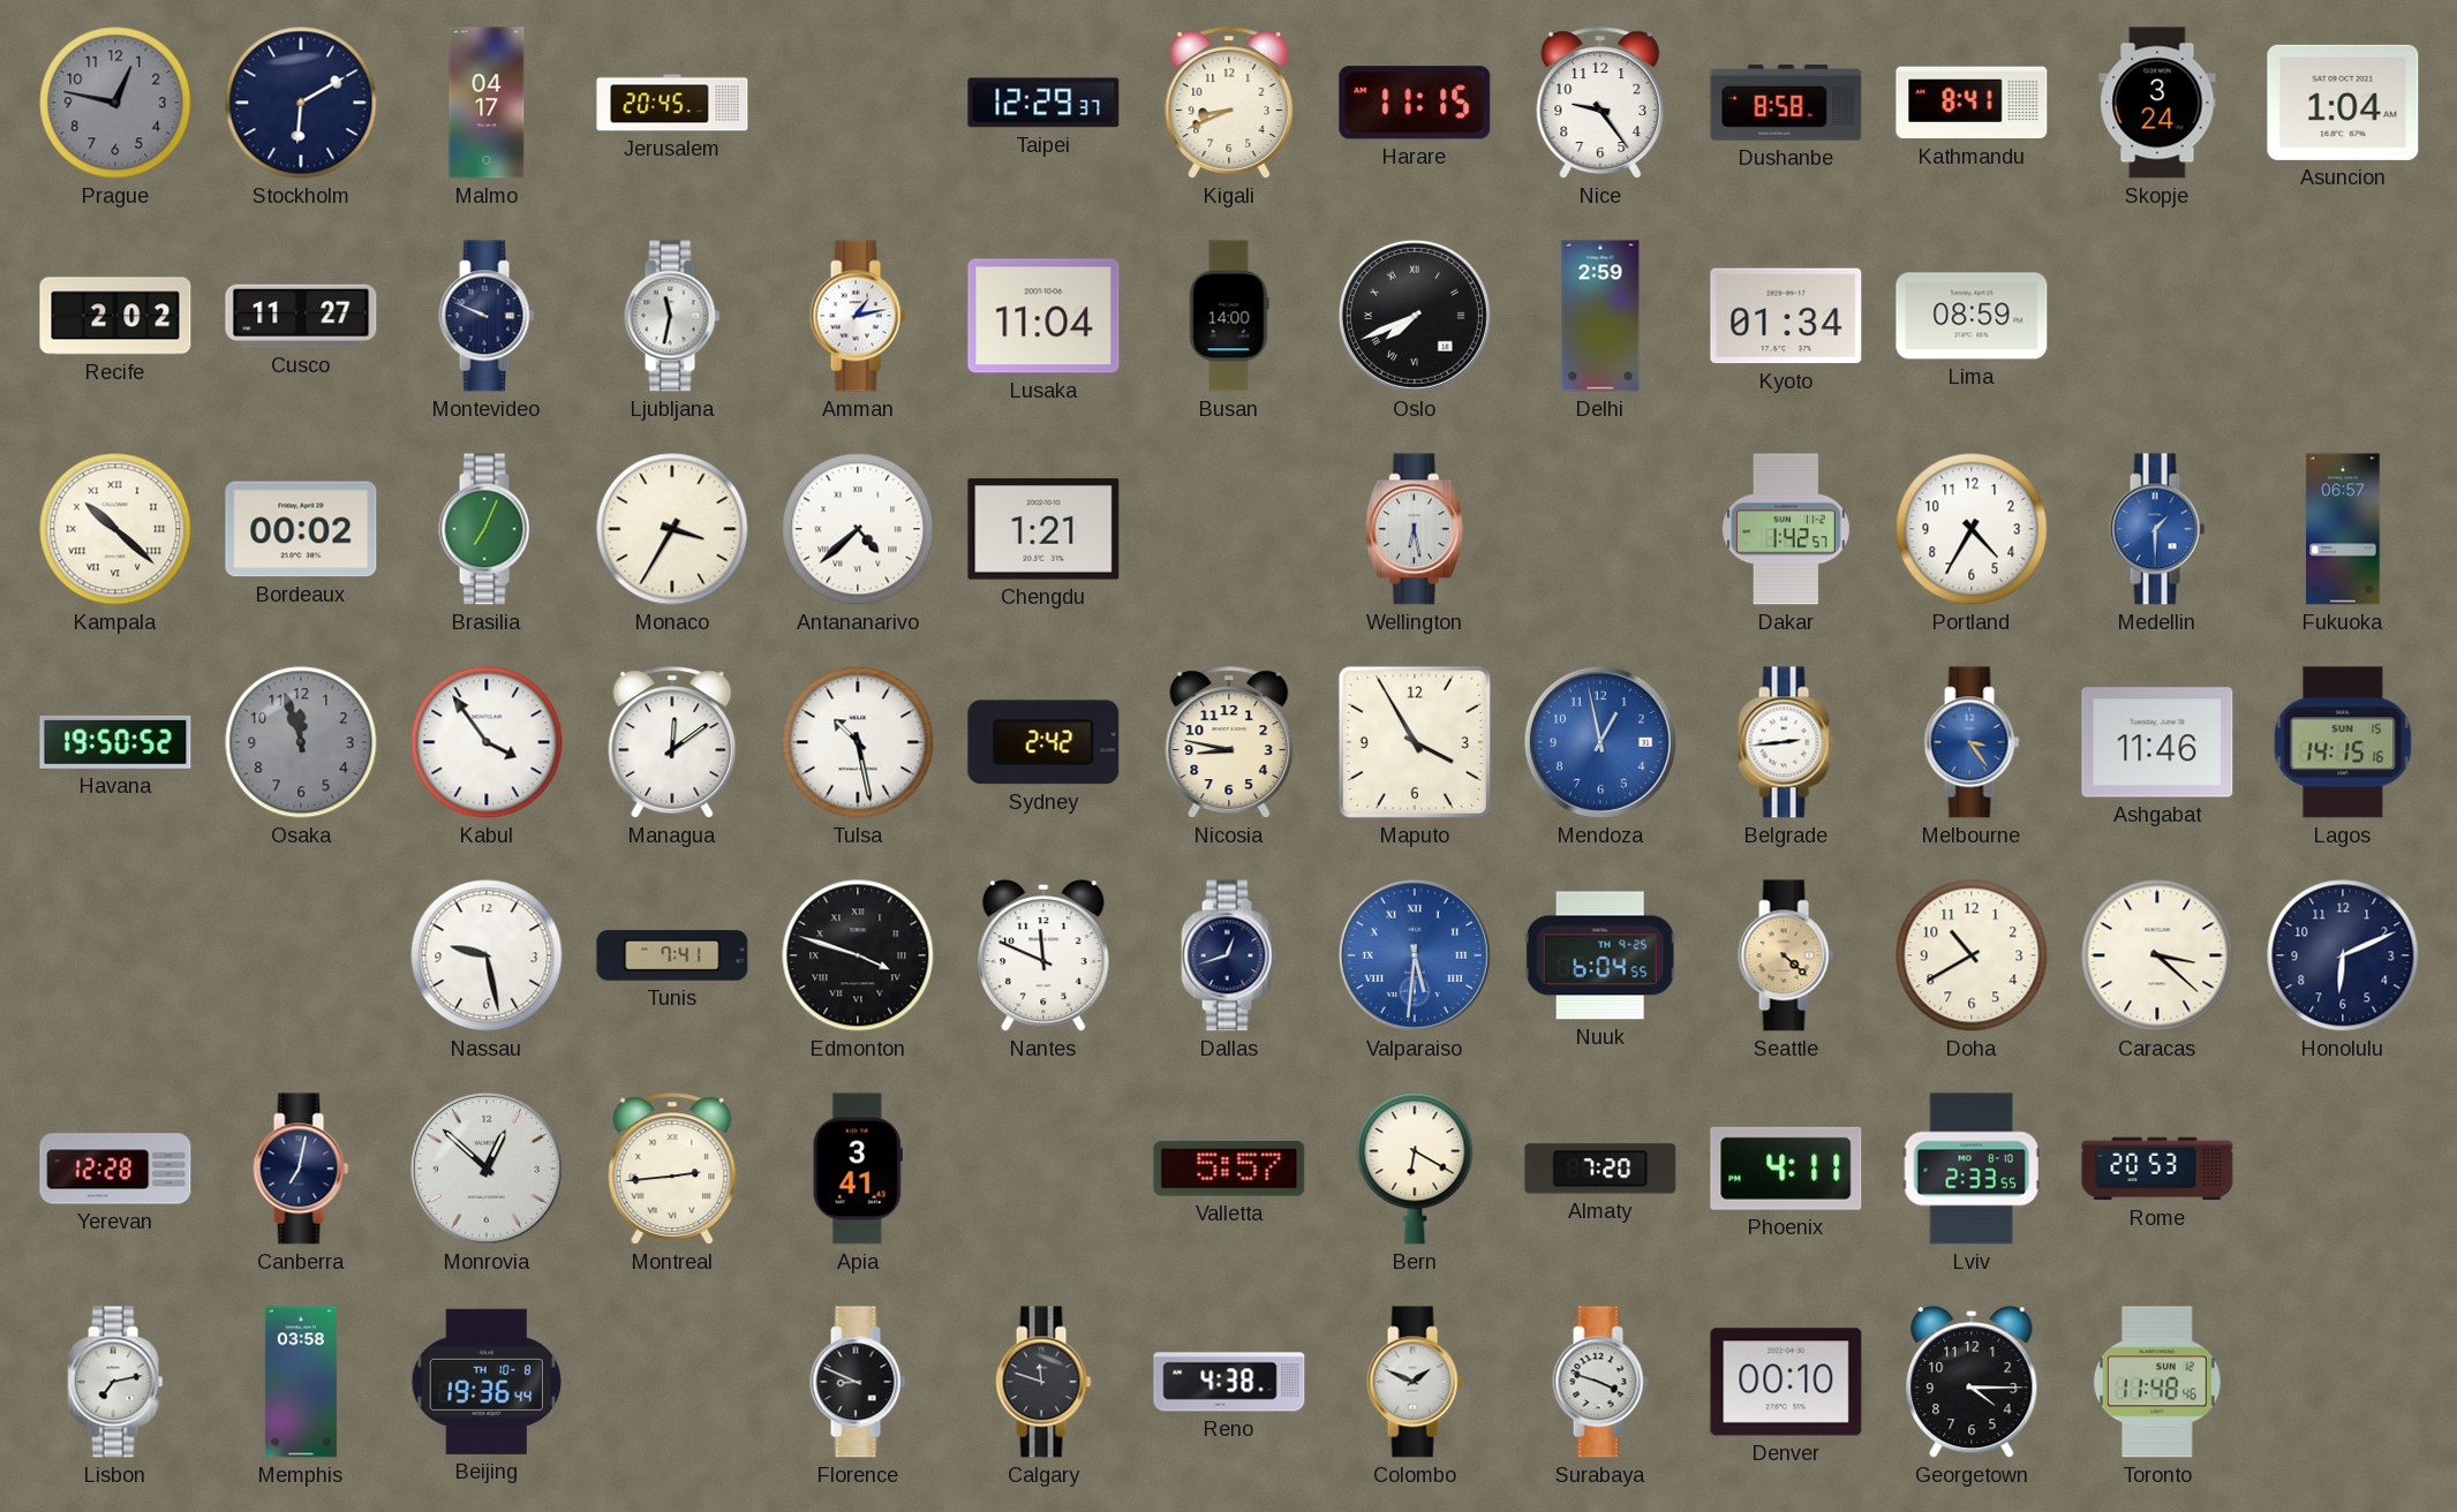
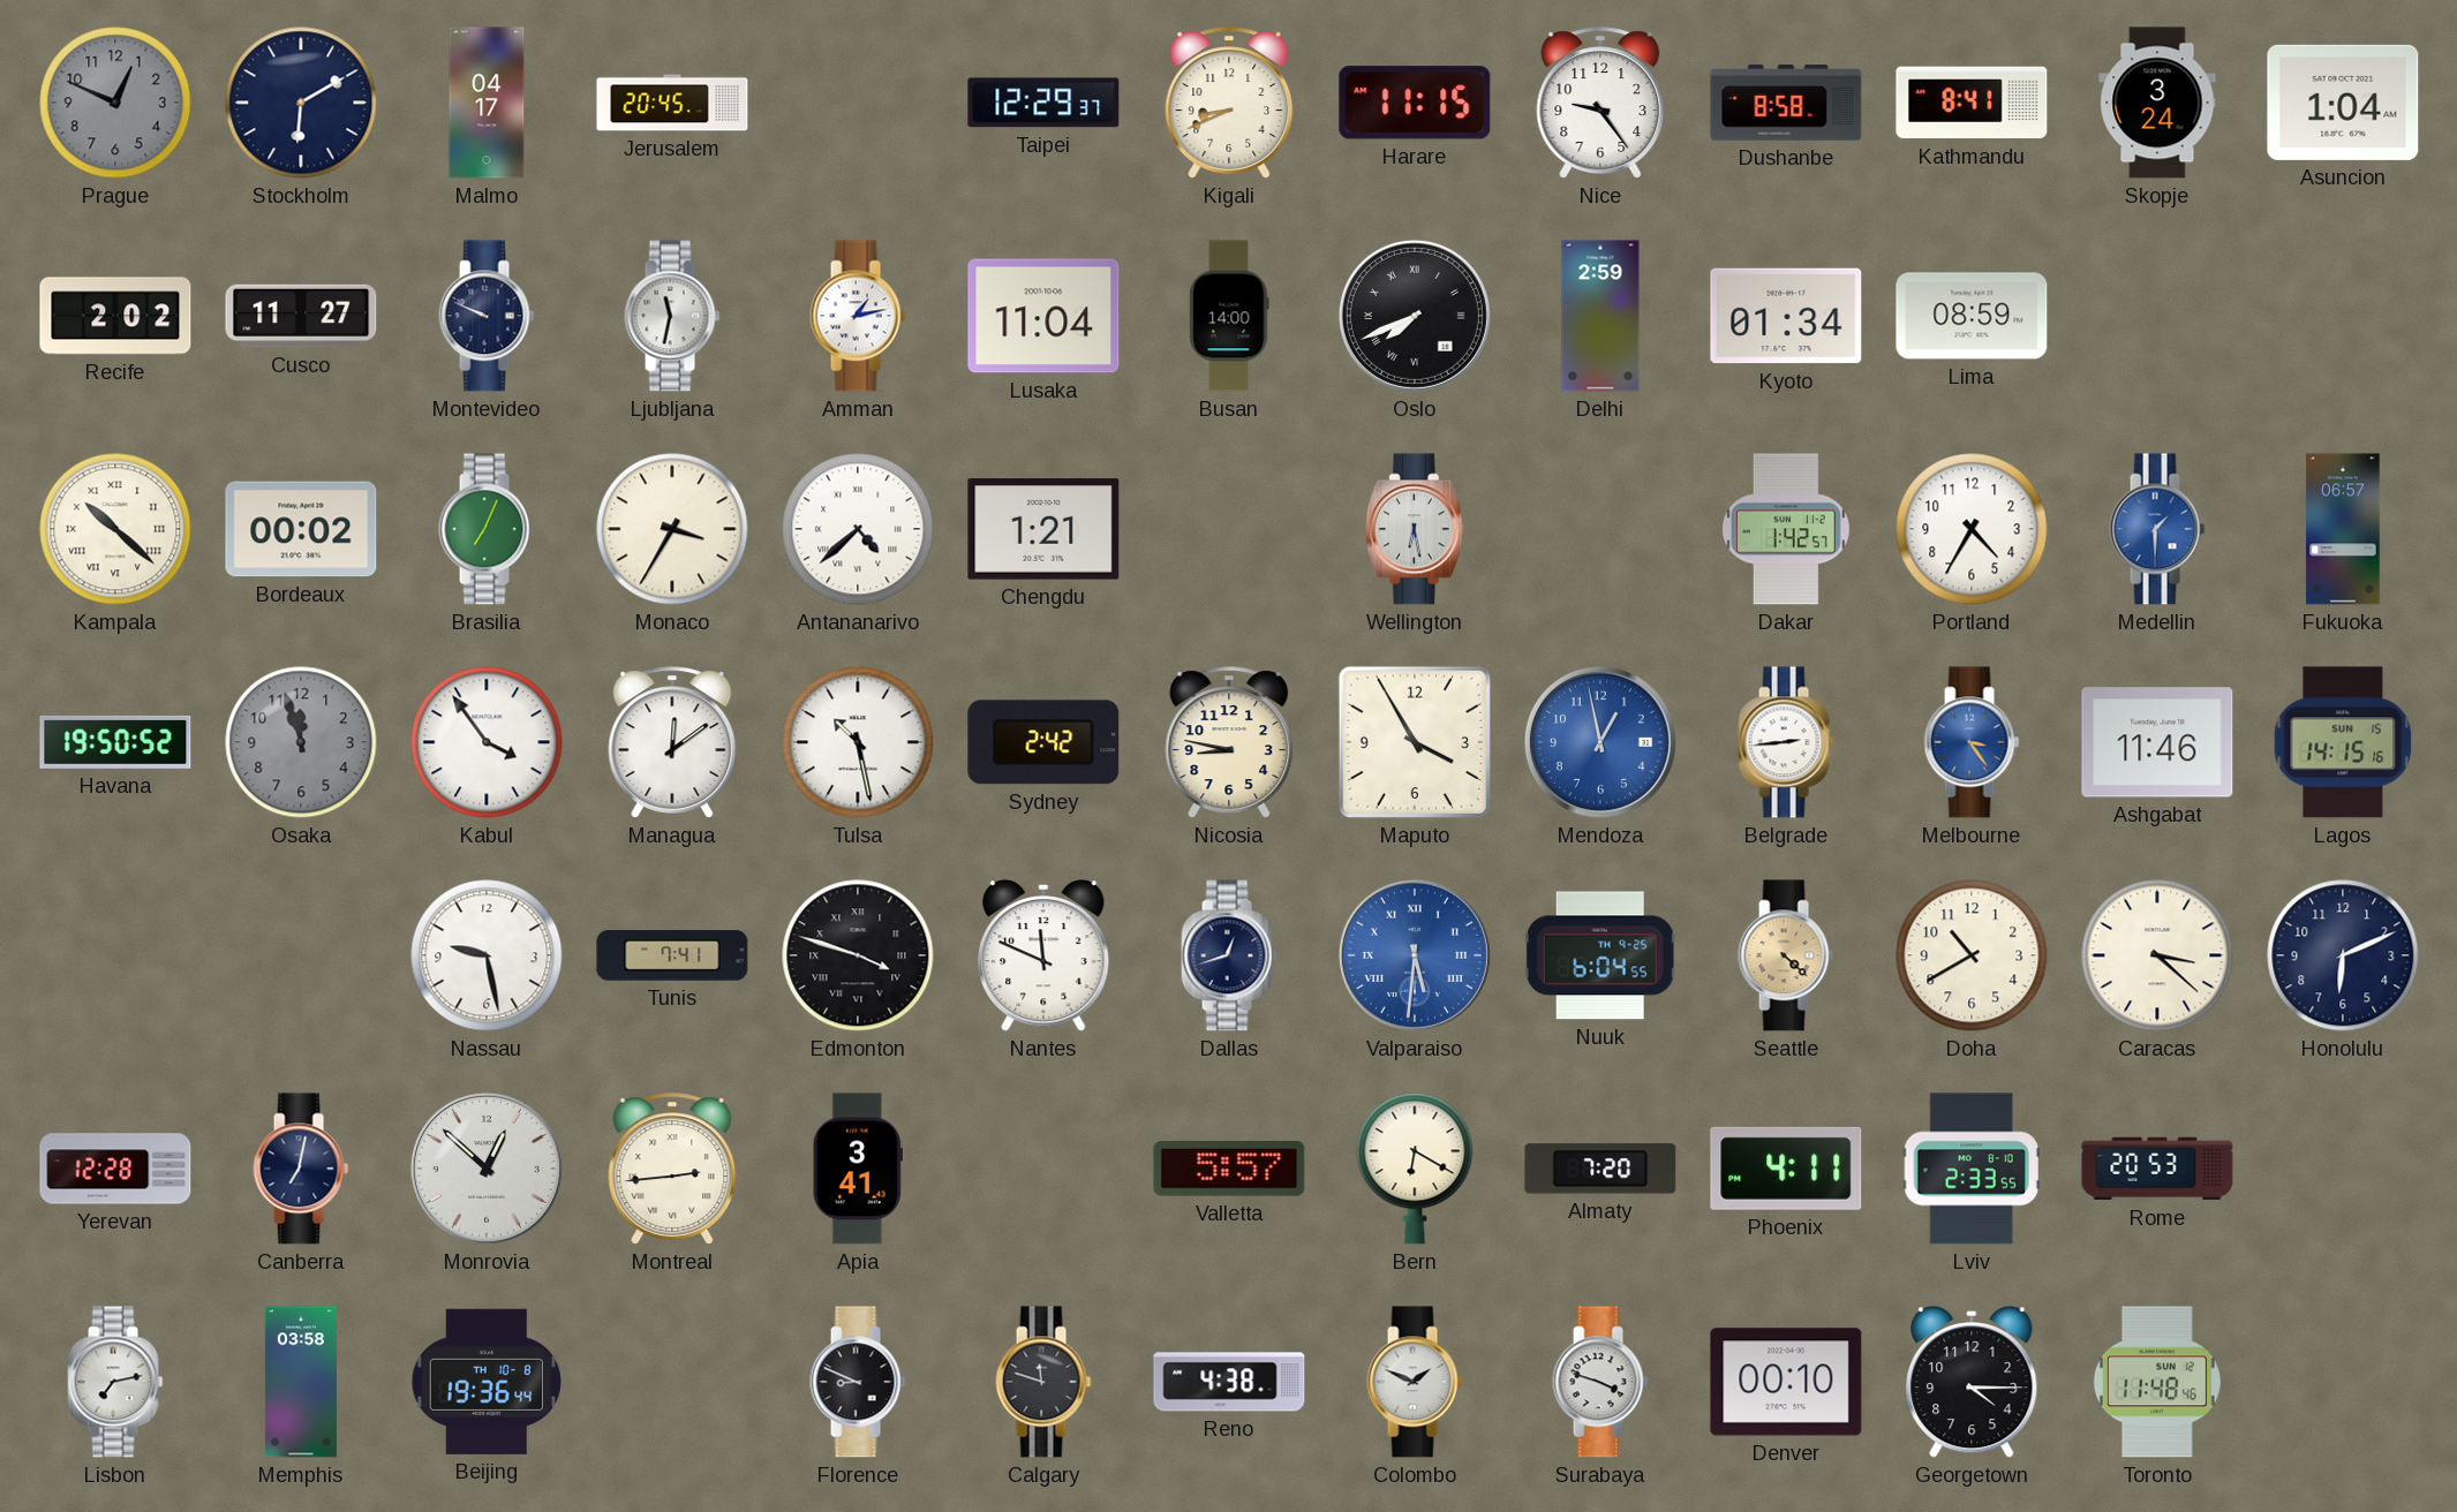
Prague: 12:47 -> 12:49
